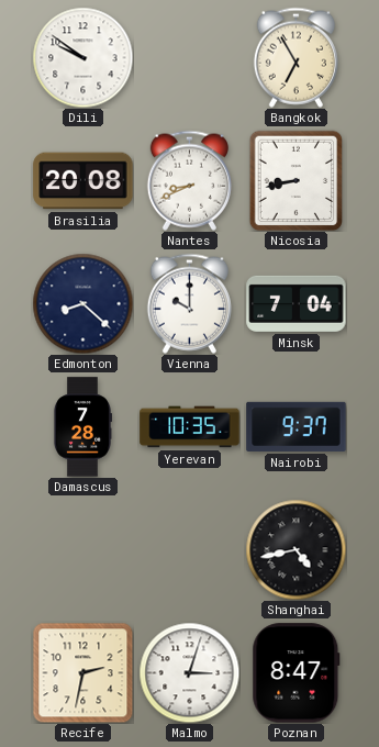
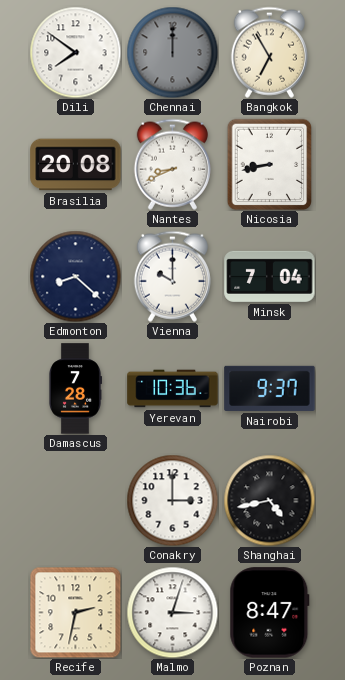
Dili: 9:51 -> 7:51
Chennai: none -> 12:00
Yerevan: 10:35 -> 10:36
Conakry: none -> 3:00
